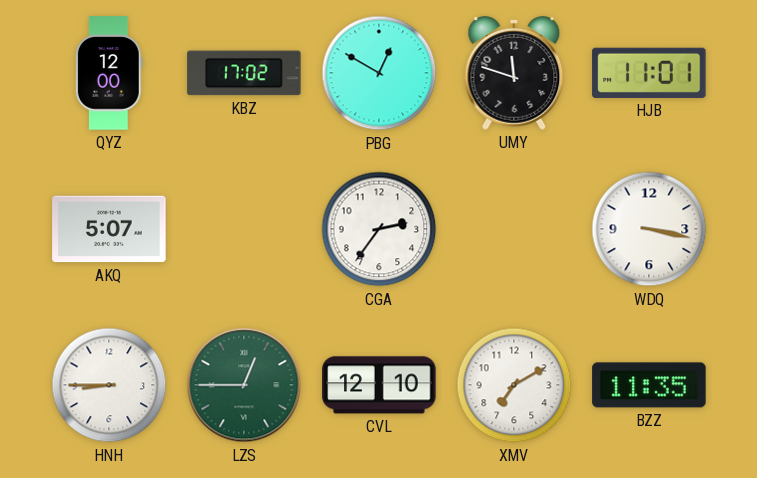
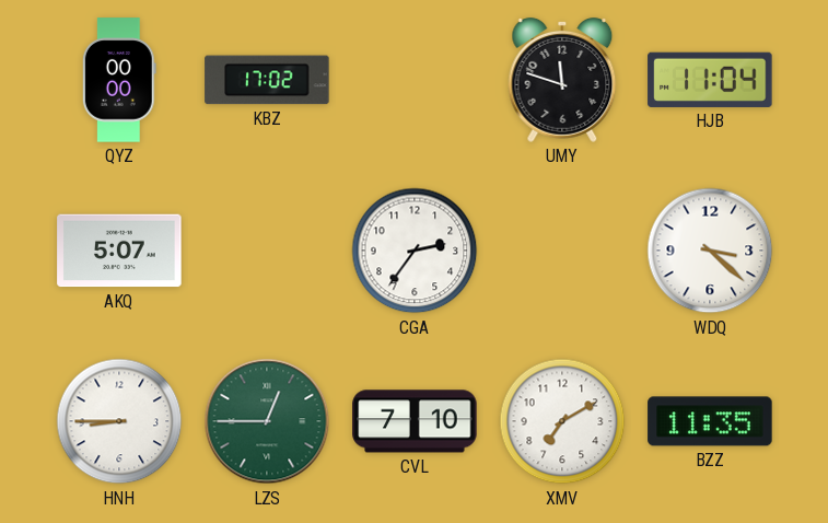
QYZ: 12:00 -> 00:00
PBG: 12:50 -> none
HJB: 11:01 -> 11:04
WDQ: 3:17 -> 3:22
CVL: 12:10 -> 7:10
